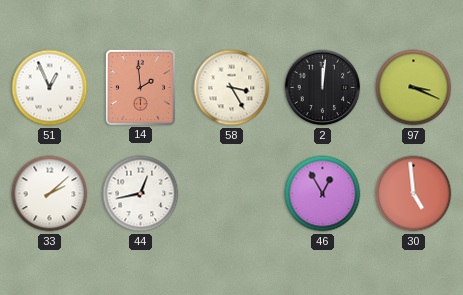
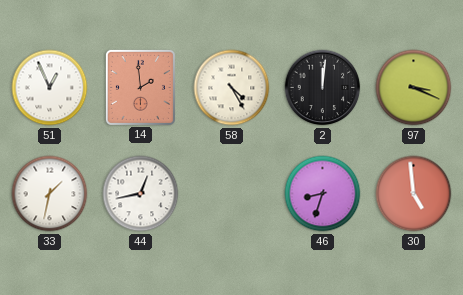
58: 3:25 -> 4:25
33: 2:08 -> 1:32
46: 12:55 -> 8:33
